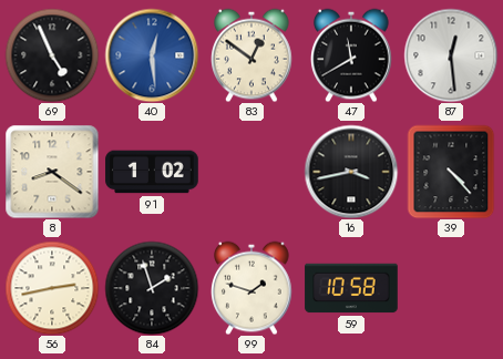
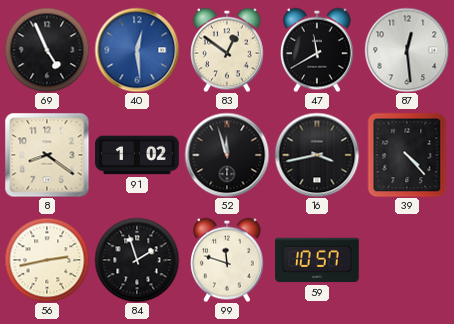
52: none -> 11:57
99: 1:48 -> 11:48
59: 10:58 -> 10:57
